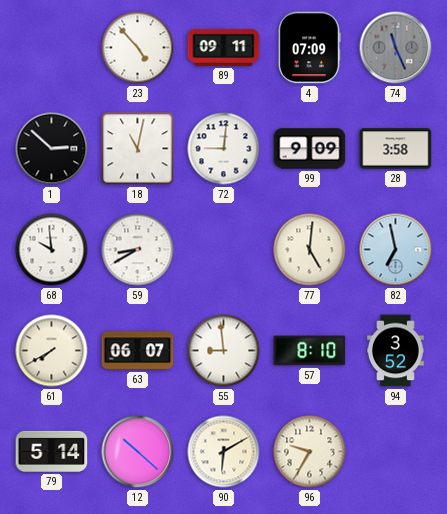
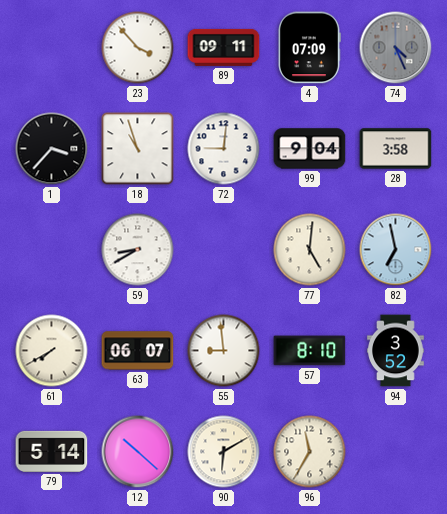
23: 4:53 -> 3:53
74: 11:26 -> 4:26
1: 2:52 -> 3:37
18: 11:02 -> 10:57
99: 9:09 -> 9:04
68: 9:59 -> none
96: 9:35 -> 11:35
